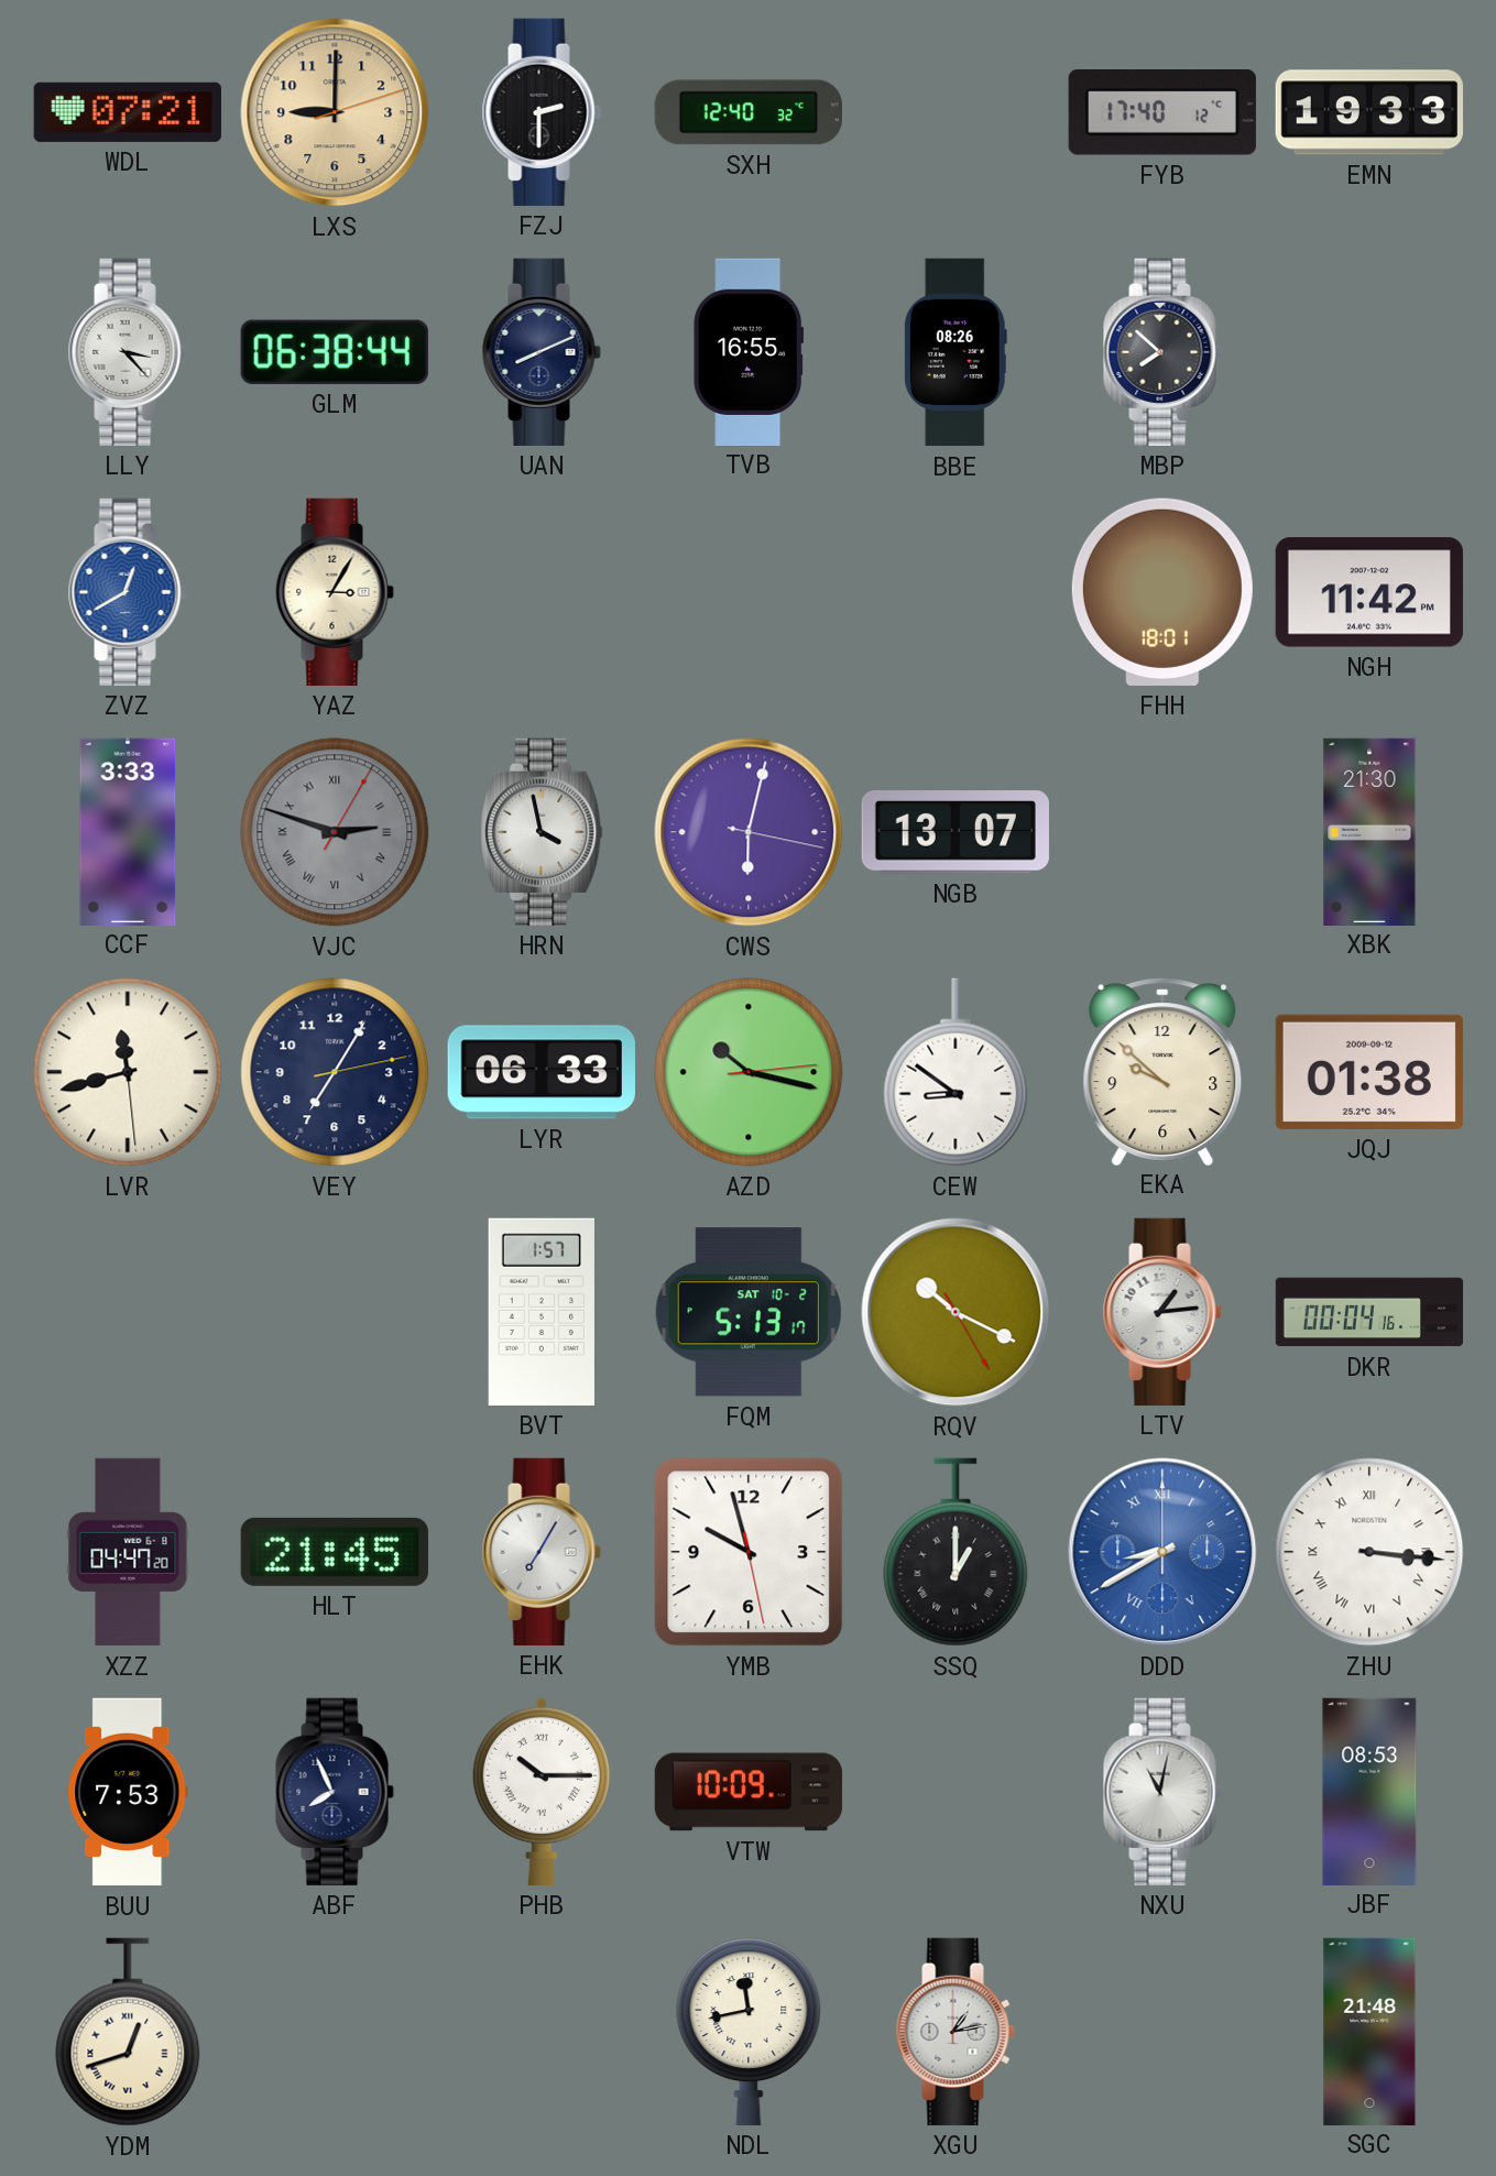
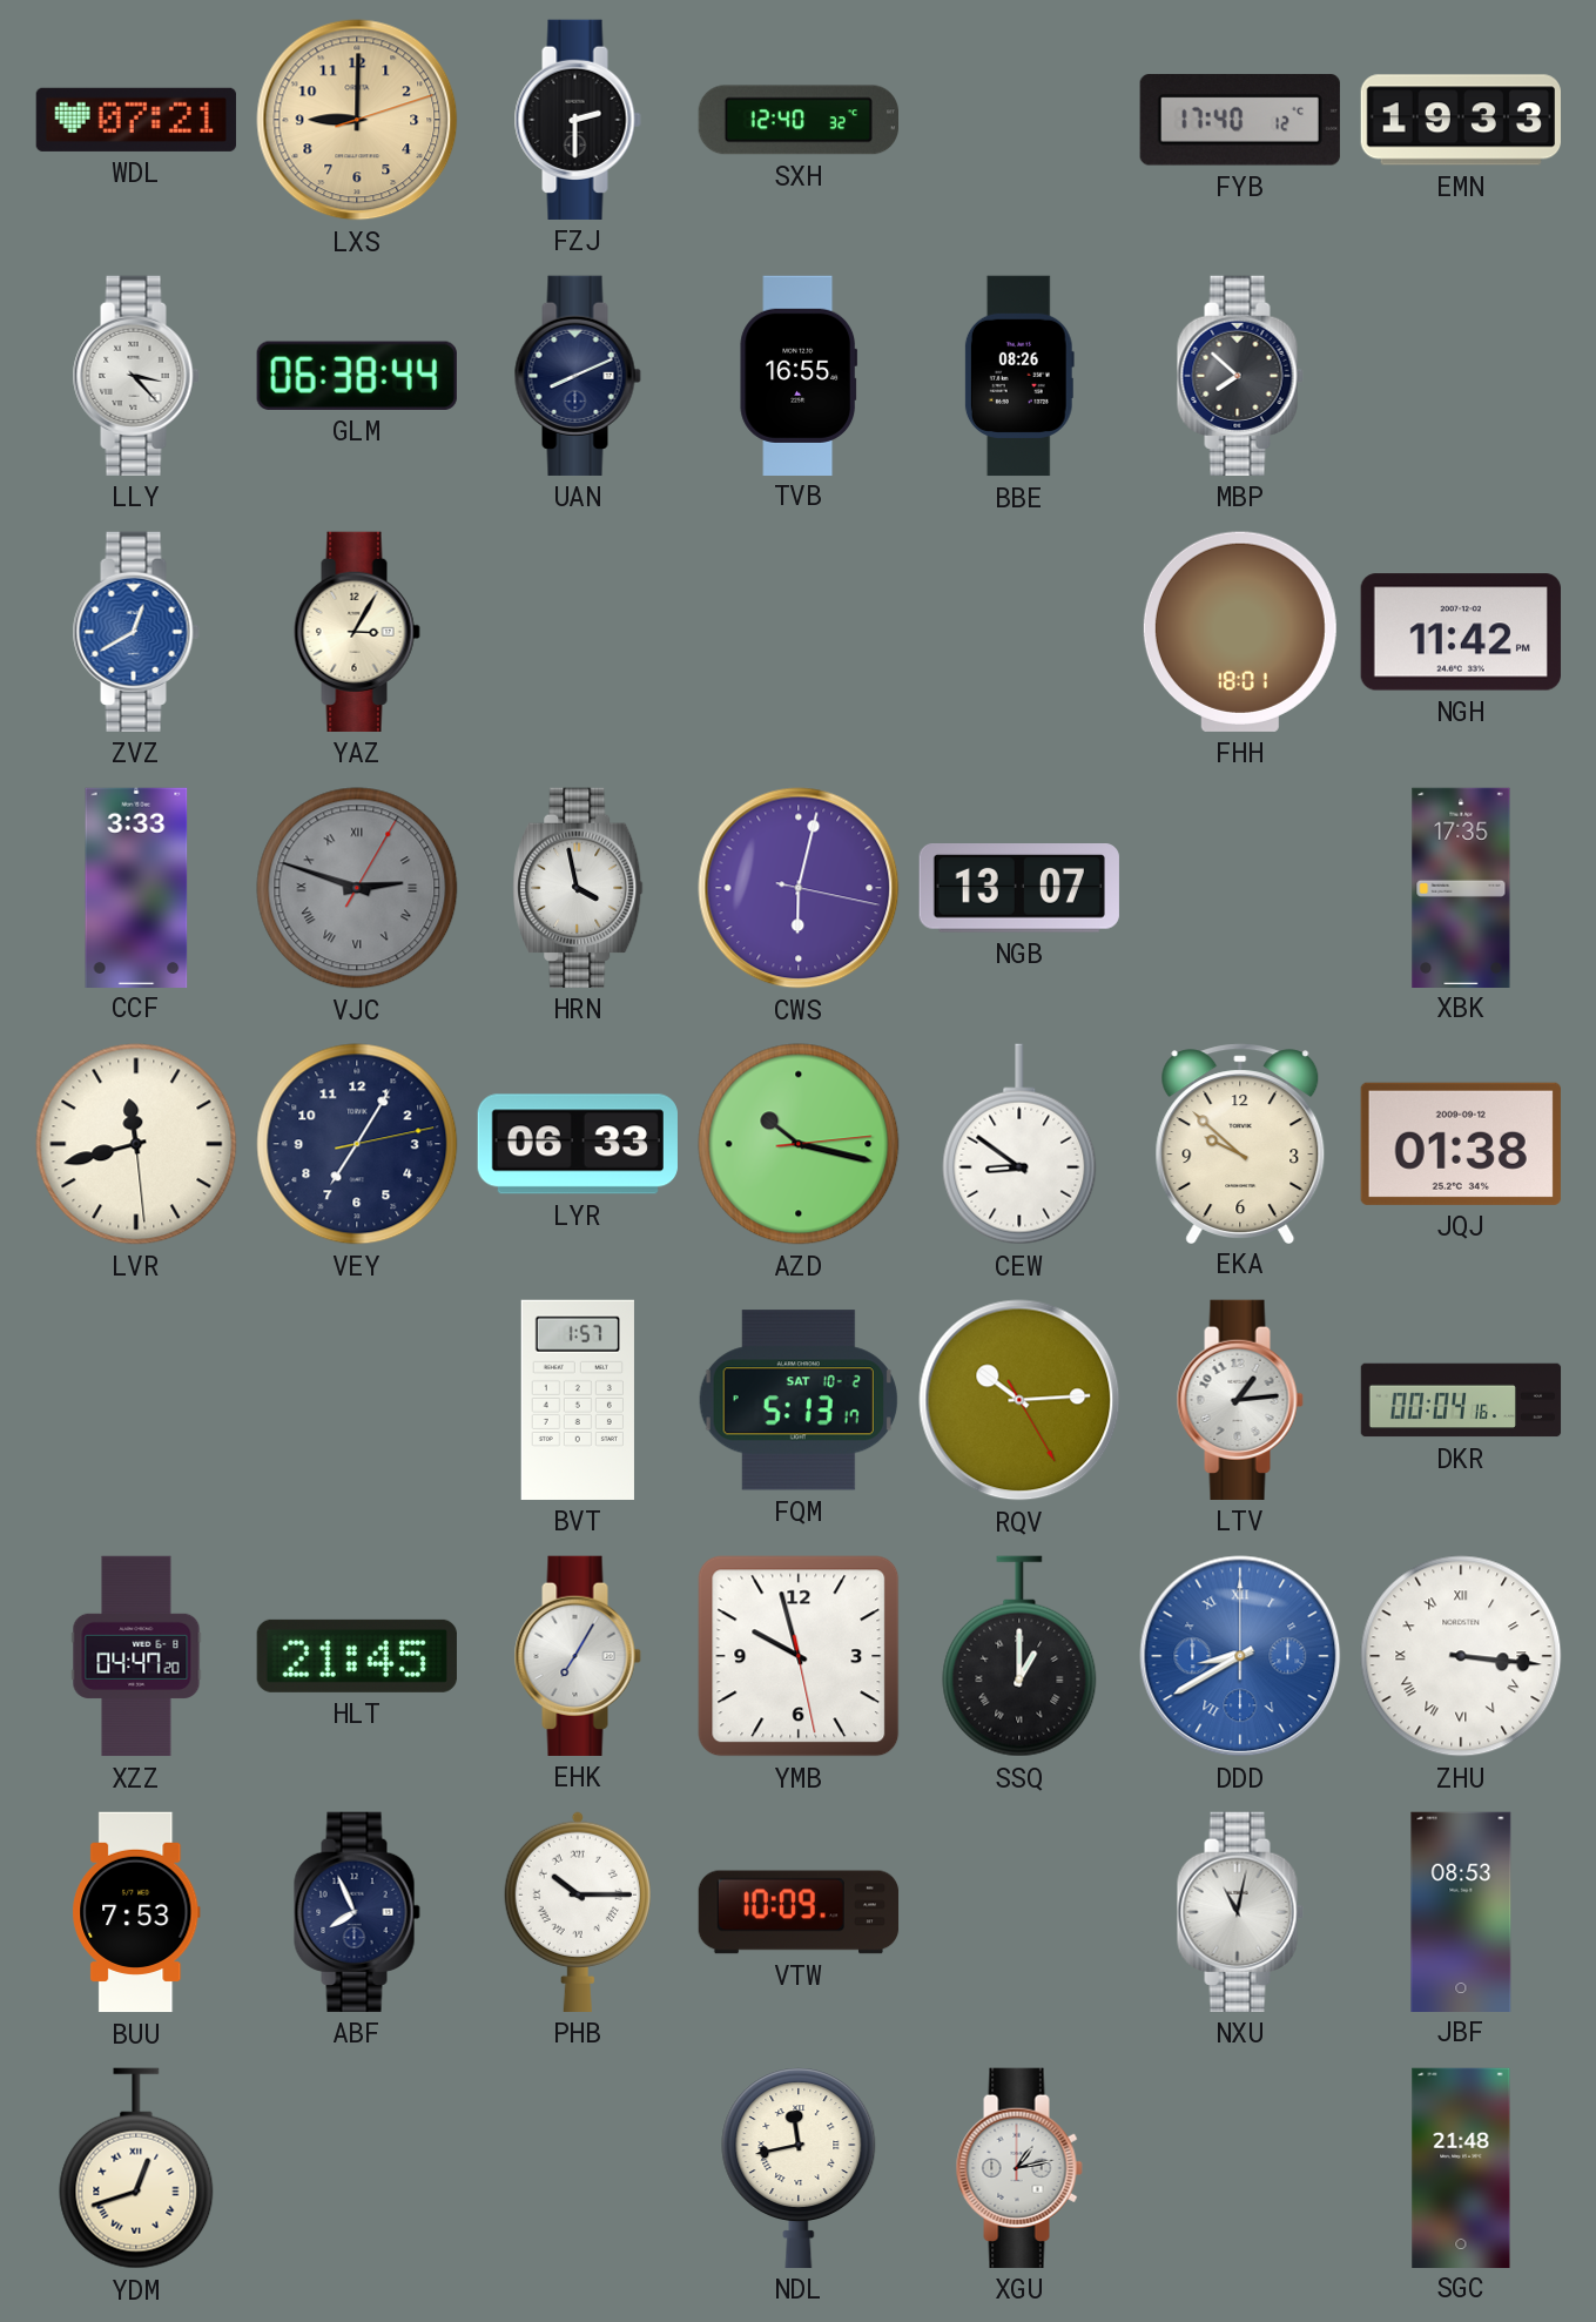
XBK: 21:30 -> 17:35
RQV: 10:19 -> 10:14
